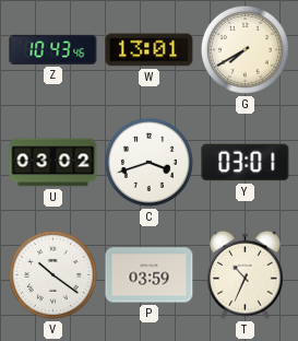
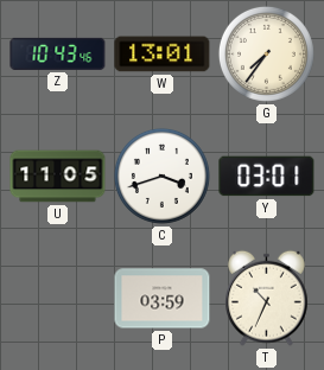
G: 7:40 -> 7:36
U: 03:02 -> 11:05
V: 10:21 -> none
